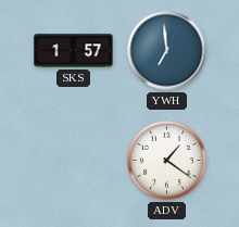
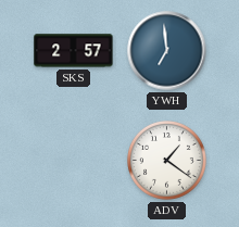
SKS: 1:57 -> 2:57
